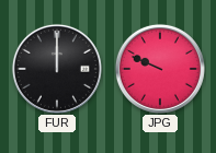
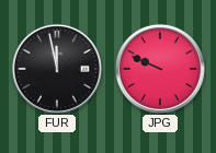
FUR: 12:00 -> 11:58
